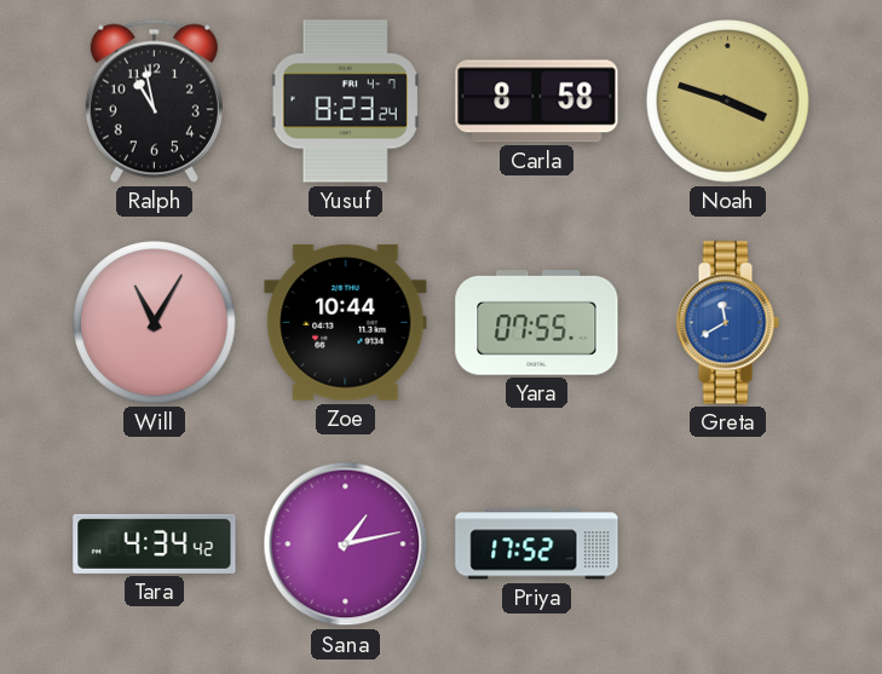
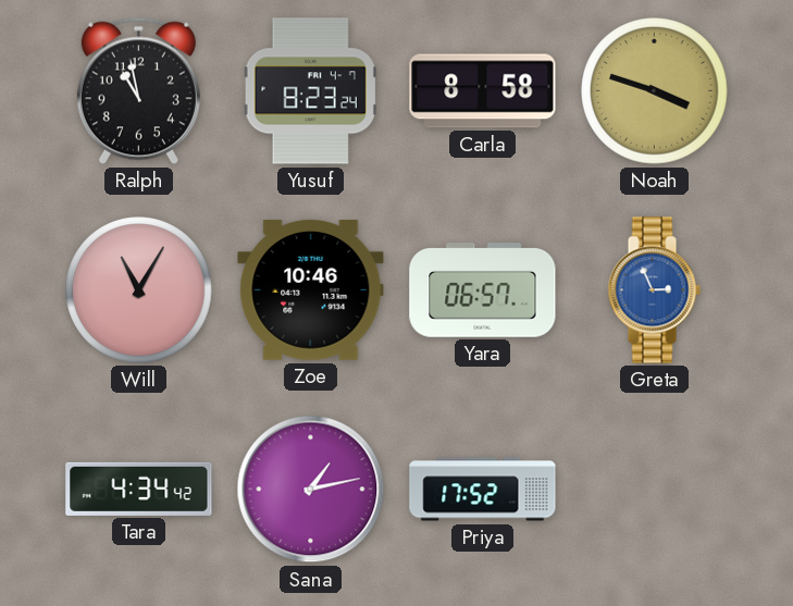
Zoe: 10:44 -> 10:46
Yara: 07:55 -> 06:57
Greta: 11:40 -> 2:56
